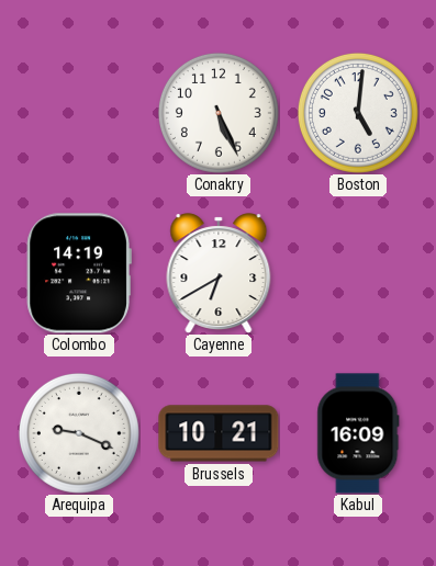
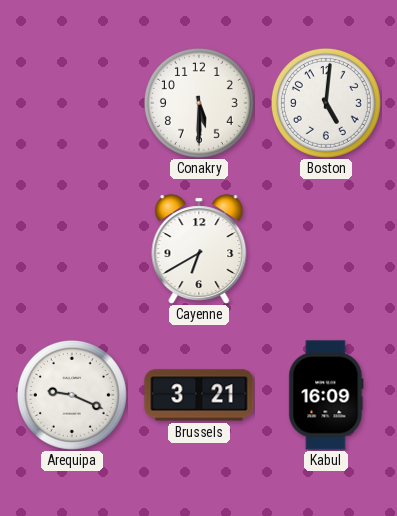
Conakry: 5:26 -> 5:30
Colombo: 14:19 -> none
Brussels: 10:21 -> 3:21
